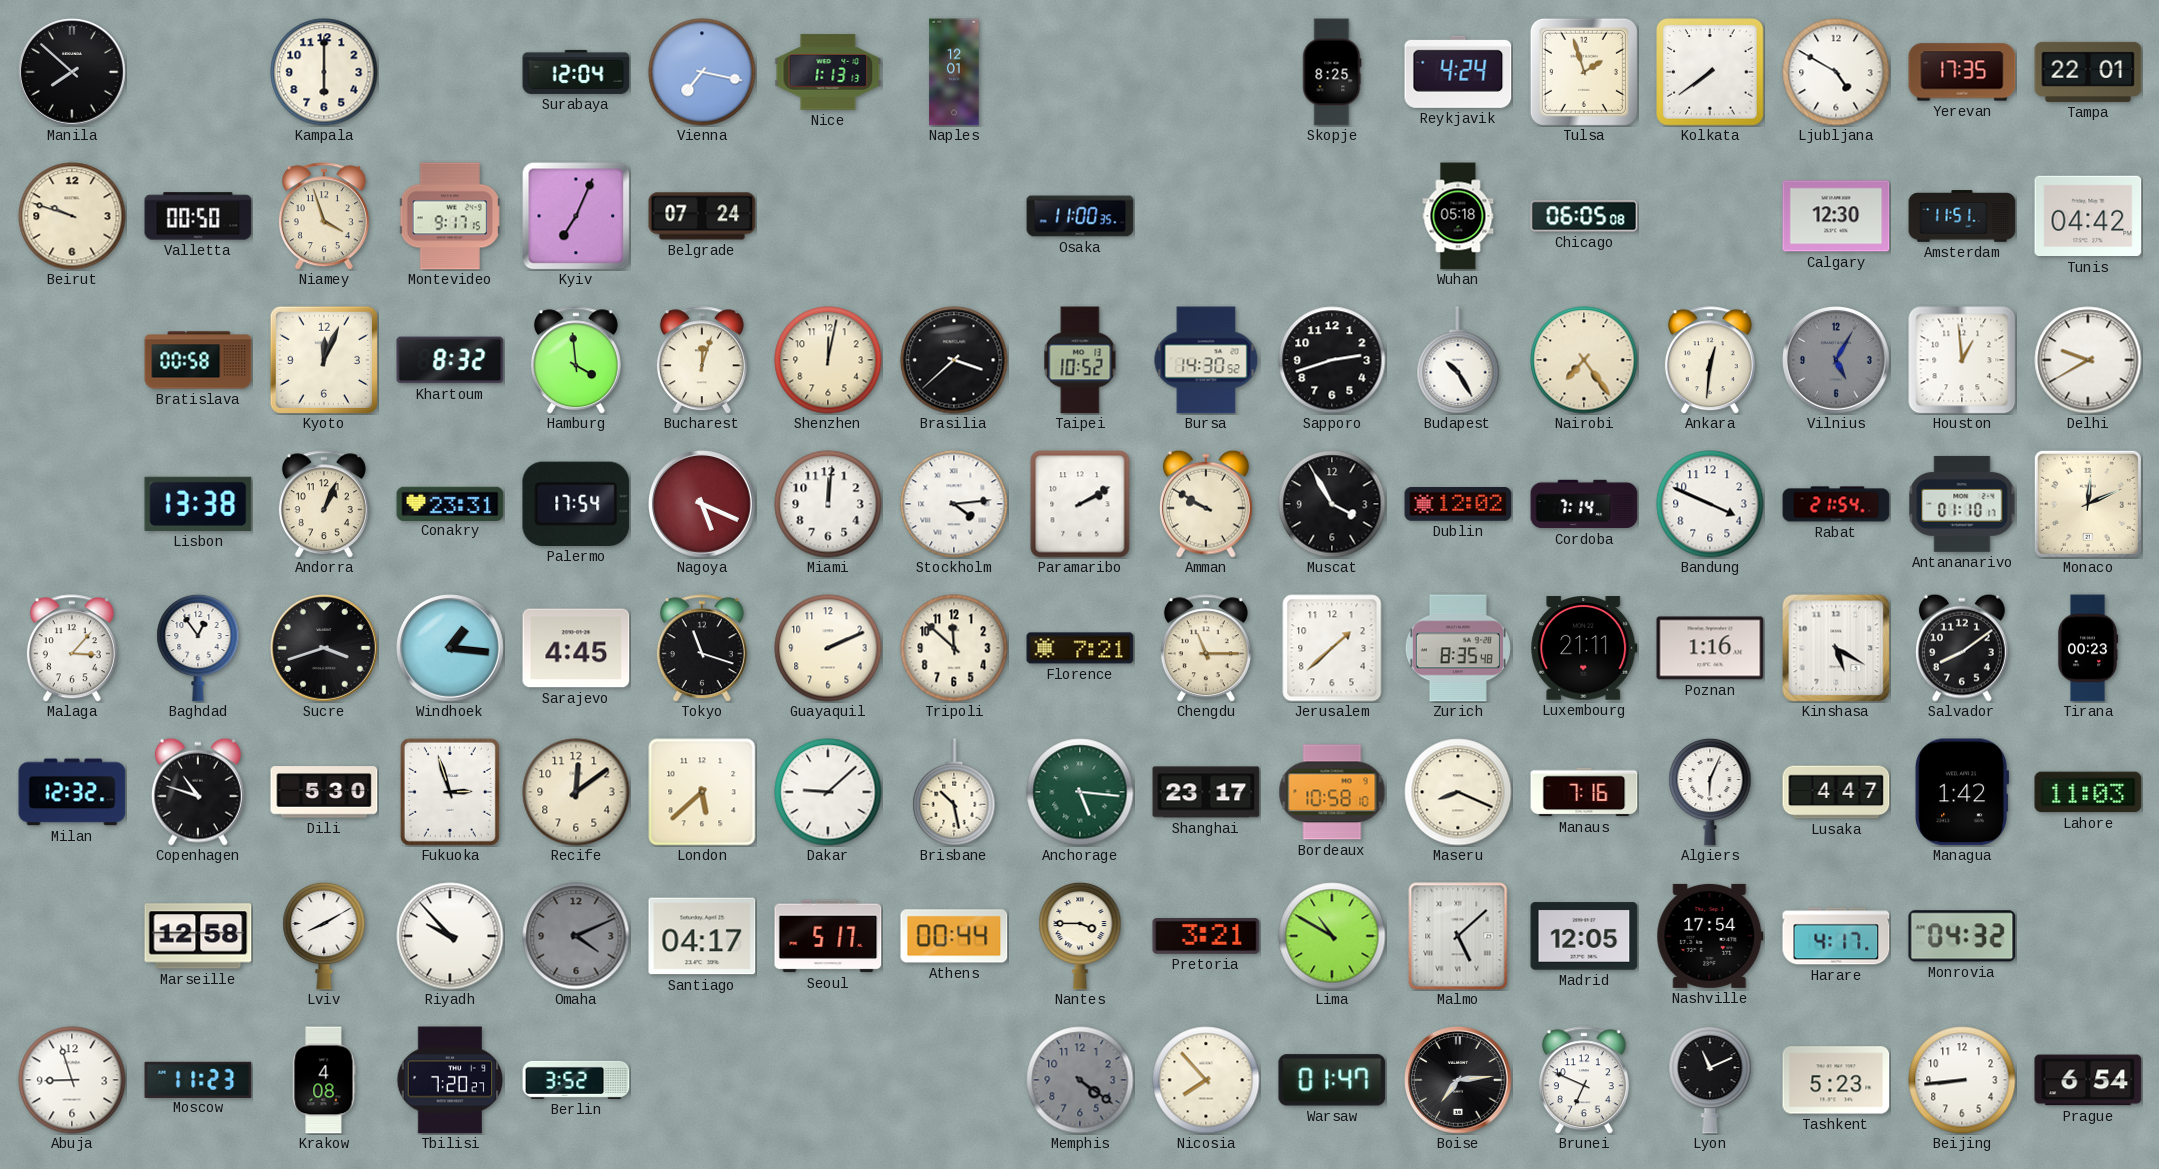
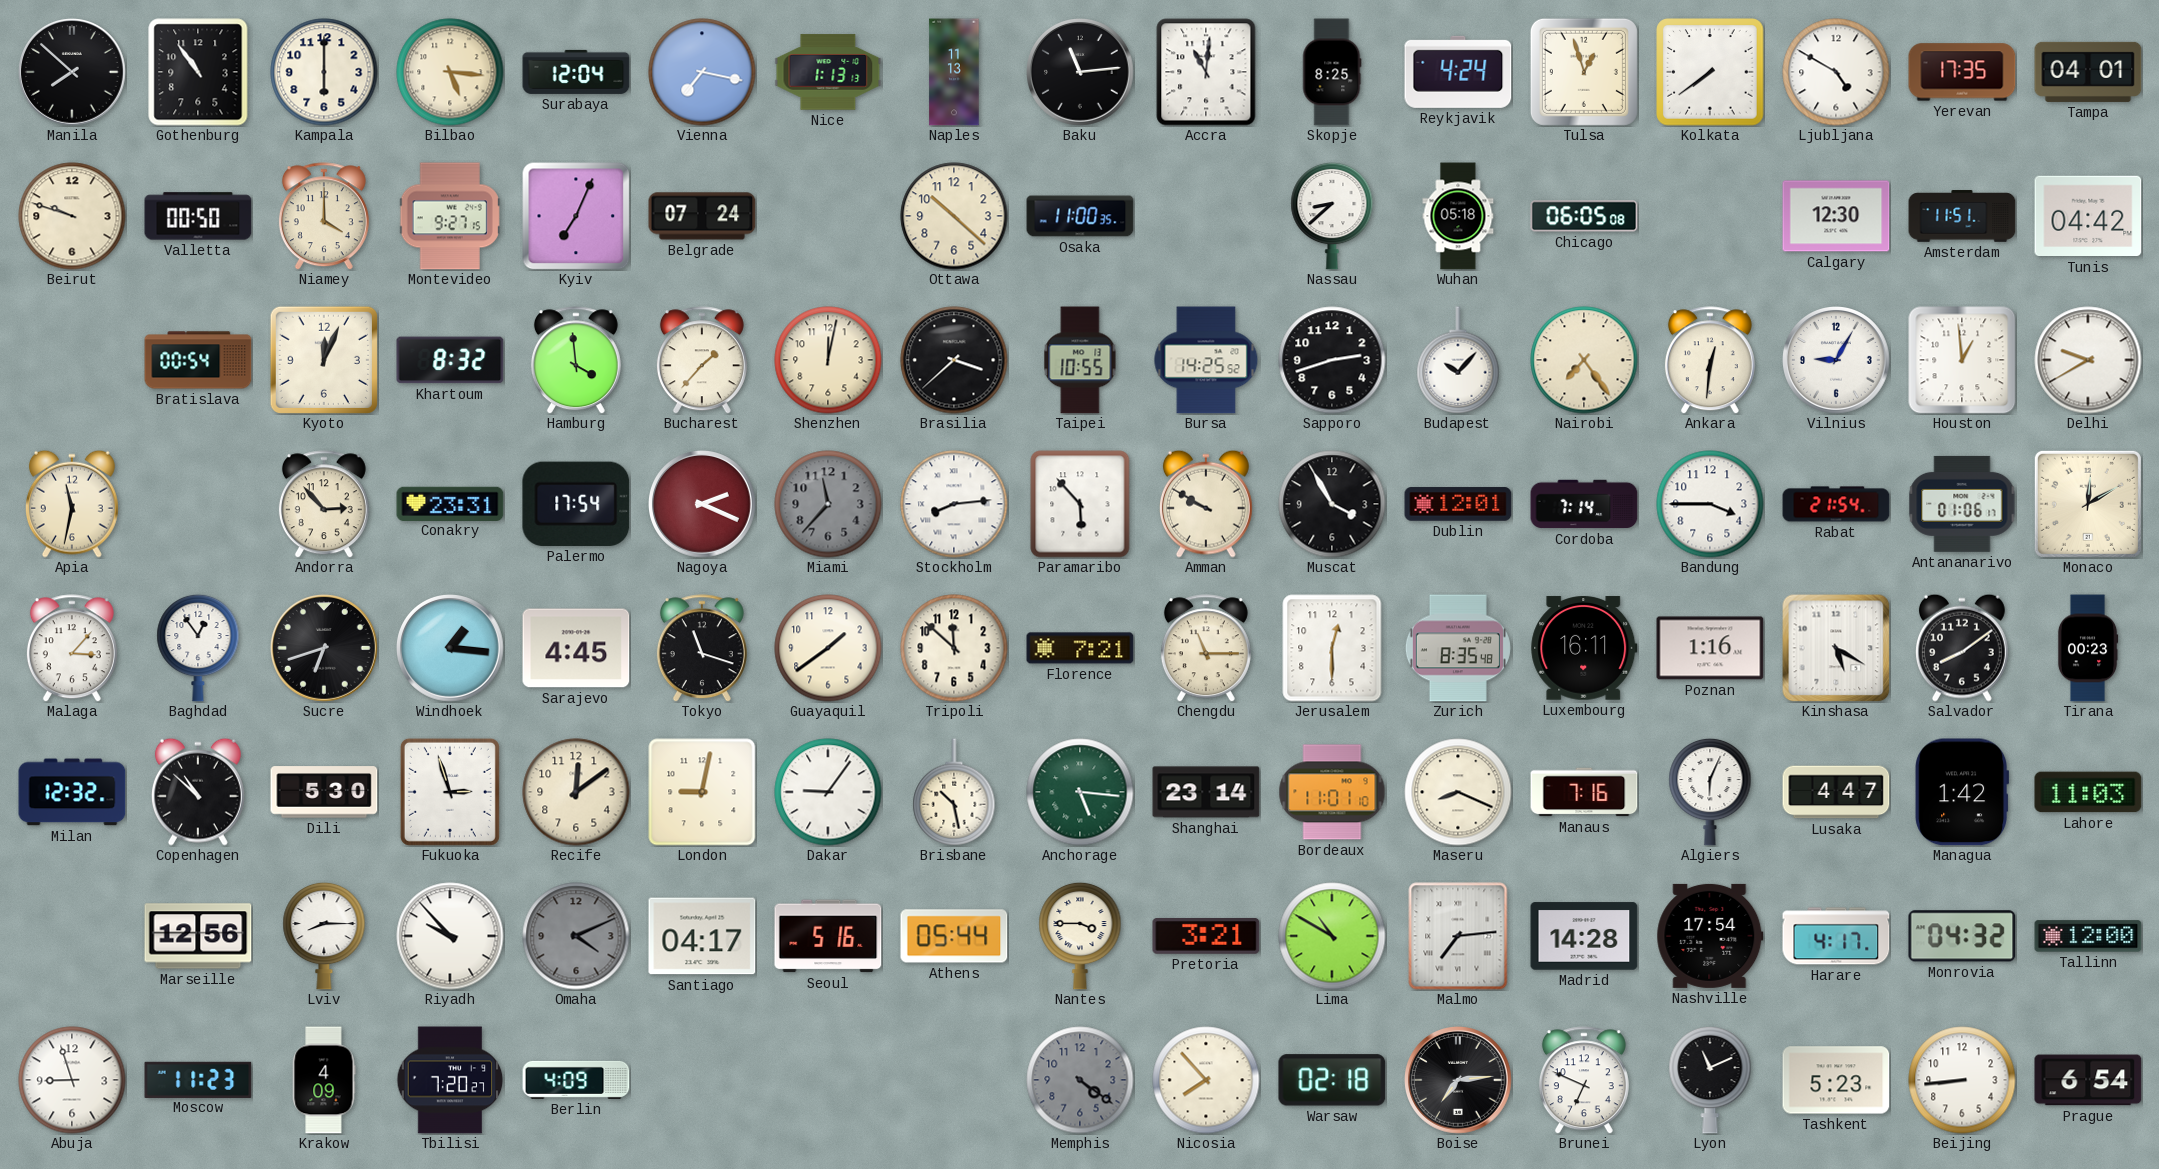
Gothenburg: none -> 10:54
Bilbao: none -> 5:16
Naples: 12:01 -> 11:13
Baku: none -> 11:14
Accra: none -> 11:01
Tulsa: 1:57 -> 12:57
Tampa: 22:01 -> 04:01
Niamey: 3:57 -> 4:00
Montevideo: 9:17 -> 9:27
Ottawa: none -> 10:22
Nassau: none -> 8:38
Bratislava: 00:58 -> 00:54
Bucharest: 12:03 -> 1:37
Taipei: 10:52 -> 10:55
Bursa: 14:30 -> 14:25
Budapest: 10:25 -> 10:07
Vilnius: 5:05 -> 9:05
Vilnius dial: grey -> white
Apia: none -> 11:32
Lisbon: 13:38 -> none
Andorra: 1:04 -> 2:53
Nagoya: 5:19 -> 2:19
Miami: 12:01 -> 11:37
Miami dial: white -> grey
Stockholm: 4:14 -> 8:14
Paramaribo: 2:10 -> 5:53
Dublin: 12:02 -> 12:01
Bandung: 3:49 -> 3:45
Antananarivo: 01:10 -> 01:06
Monaco: 12:11 -> 12:10
Sucre: 3:42 -> 6:42
Guayaquil: 2:11 -> 1:39
Jerusalem: 1:38 -> 12:30
Luxembourg: 21:11 -> 16:11
Copenhagen: 10:48 -> 10:52
London: 5:38 -> 9:02
Dakar: 9:08 -> 9:06
Shanghai: 23:17 -> 23:14
Bordeaux: 10:58 -> 11:01
Marseille: 12:58 -> 12:56
Lviv: 8:10 -> 8:15
Seoul: 5:17 -> 5:16
Athens: 00:44 -> 05:44
Malmo: 5:08 -> 7:14
Madrid: 12:05 -> 14:28
Tallinn: none -> 12:00
Krakow: 4:08 -> 4:09
Berlin: 3:52 -> 4:09
Warsaw: 01:47 -> 02:18
